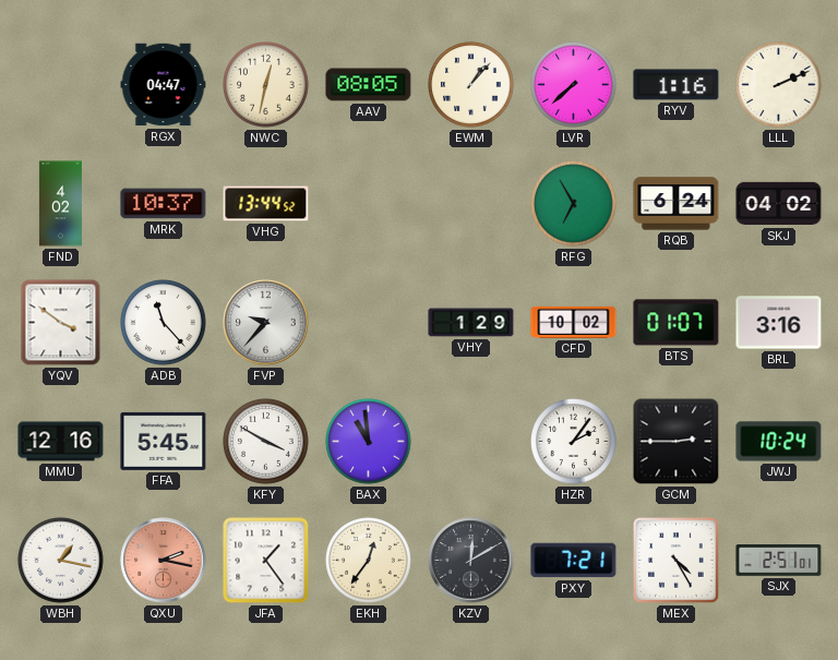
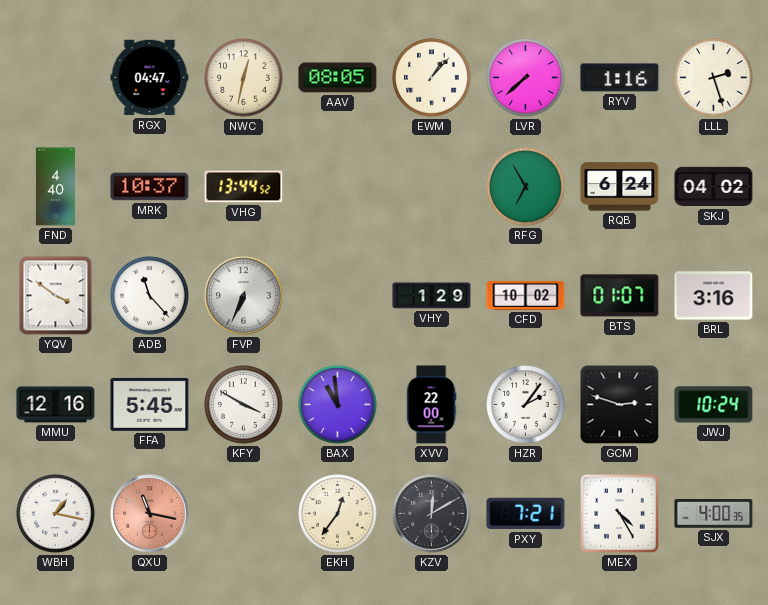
LLL: 2:11 -> 2:27
FND: 4:02 -> 4:40
FVP: 9:37 -> 6:34
XVV: none -> 22:00
GCM: 2:45 -> 2:48
QXU: 2:17 -> 11:17
JFA: 1:24 -> none
SJX: 2:51 -> 4:00
